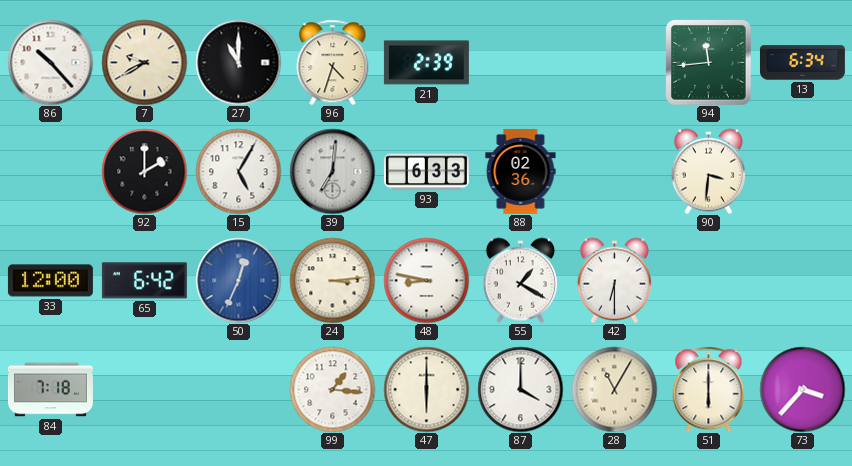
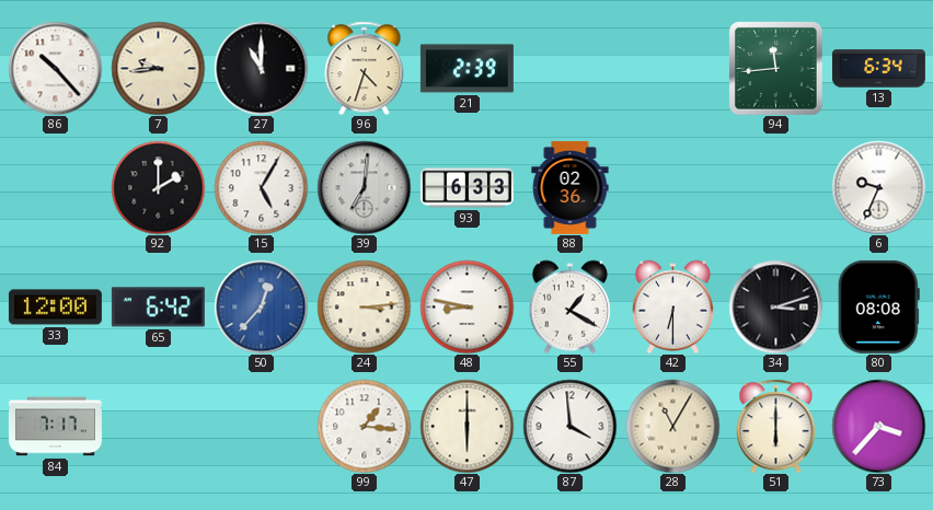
7: 9:40 -> 9:44
90: 3:31 -> none
6: none -> 9:34
50: 12:34 -> 12:37
34: none -> 3:12
80: none -> 08:08
84: 7:18 -> 7:17
87: 4:00 -> 3:59
